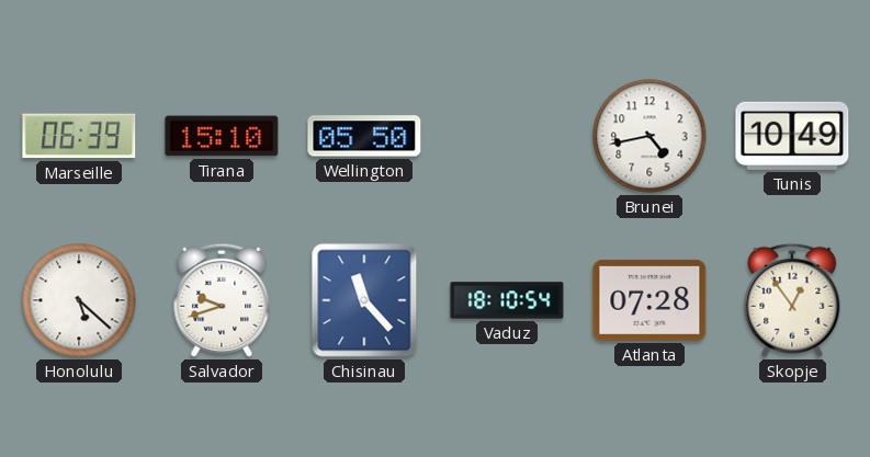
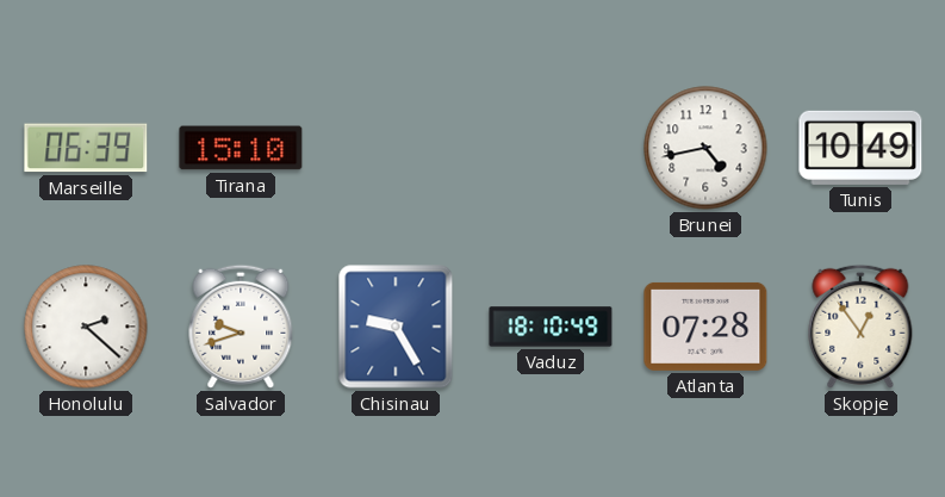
Wellington: 05:50 -> none
Honolulu: 5:22 -> 2:22
Chisinau: 11:23 -> 9:25
Vaduz: 18:10:54 -> 18:10:49
